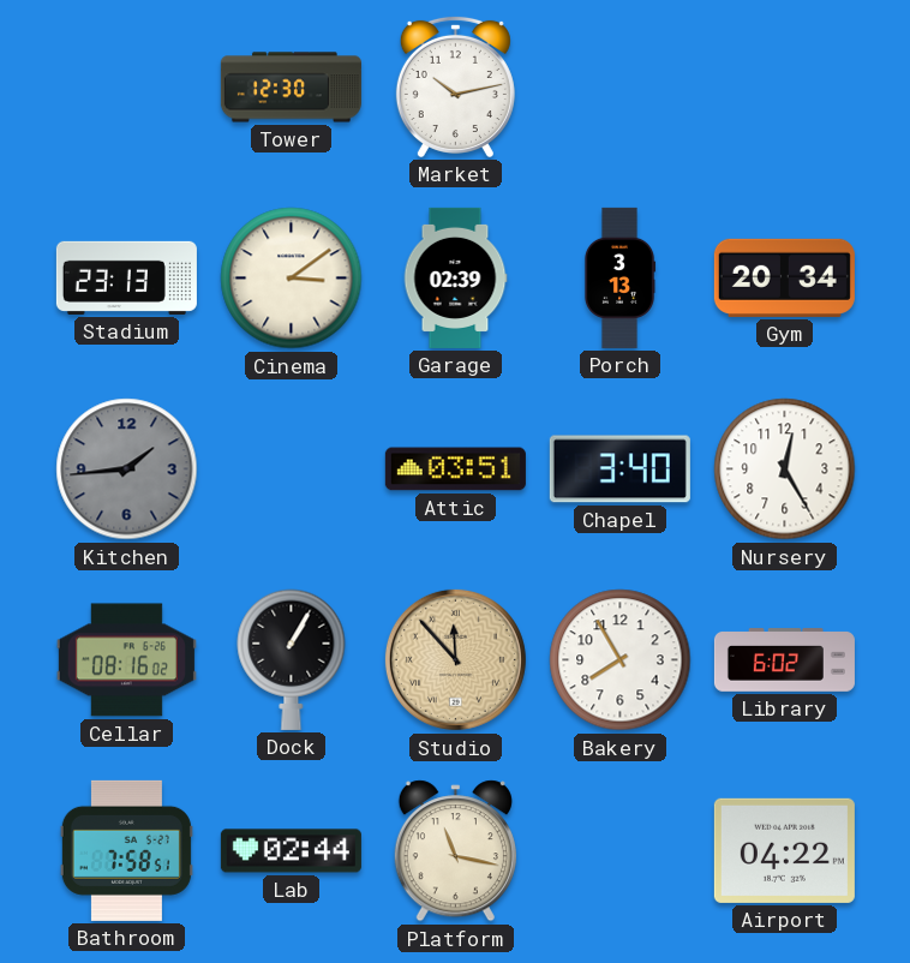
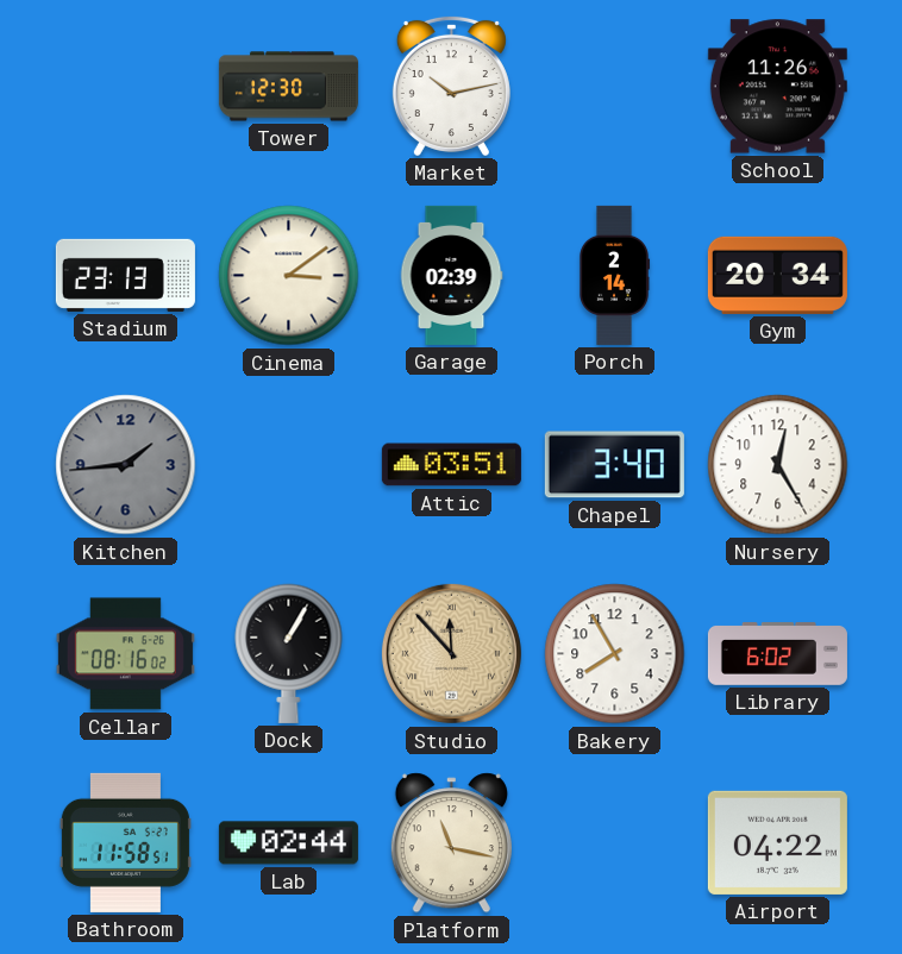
School: none -> 11:26
Porch: 3:13 -> 2:14
Bathroom: 7:58 -> 11:58
